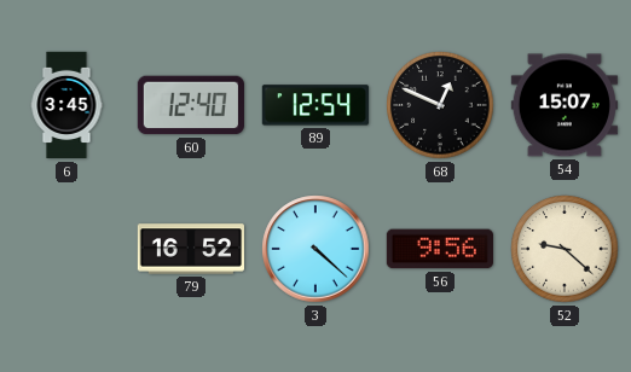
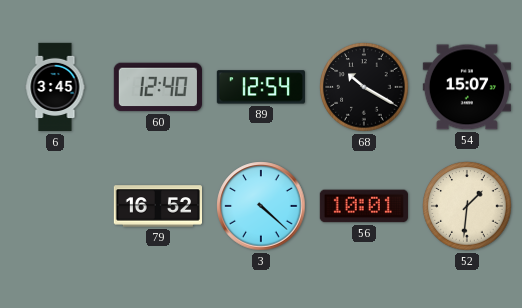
68: 12:49 -> 10:20
56: 9:56 -> 10:01
52: 9:22 -> 1:31
